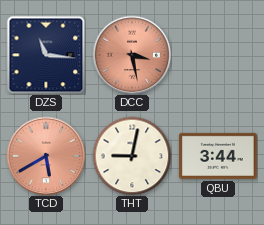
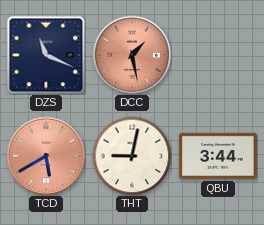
DZS: 11:16 -> 11:19
DCC: 3:28 -> 1:28
